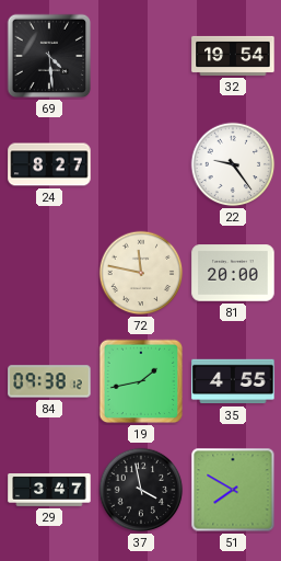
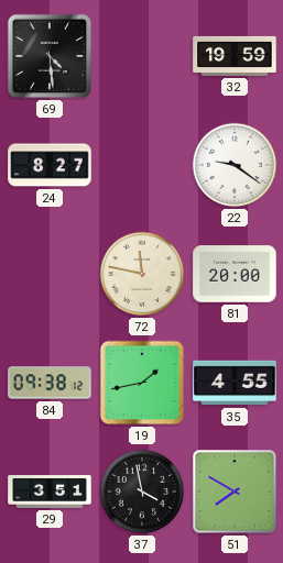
32: 19:54 -> 19:59
22: 9:24 -> 9:21
29: 3:47 -> 3:51
